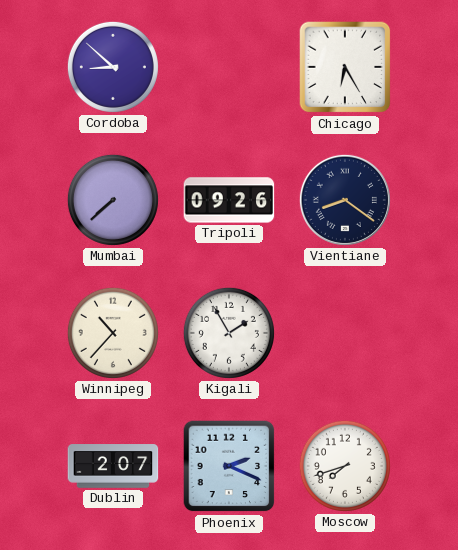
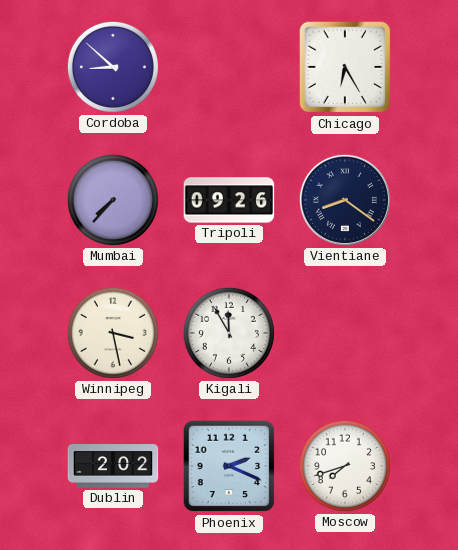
Mumbai: 7:38 -> 7:37
Winnipeg: 10:37 -> 3:28
Kigali: 1:55 -> 11:55
Dublin: 2:07 -> 2:02
